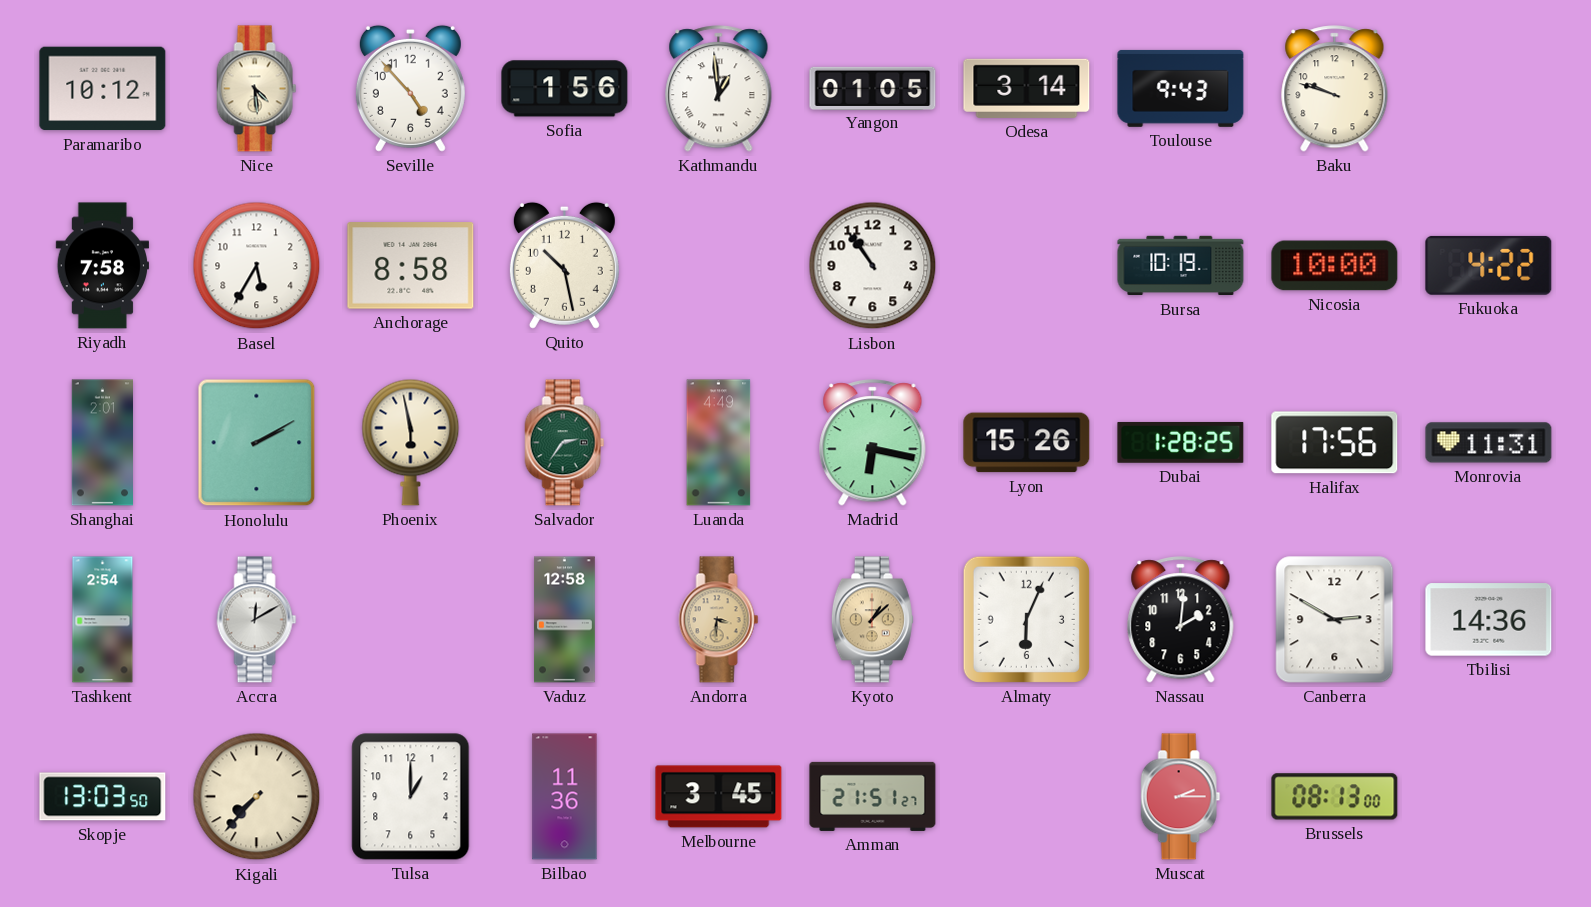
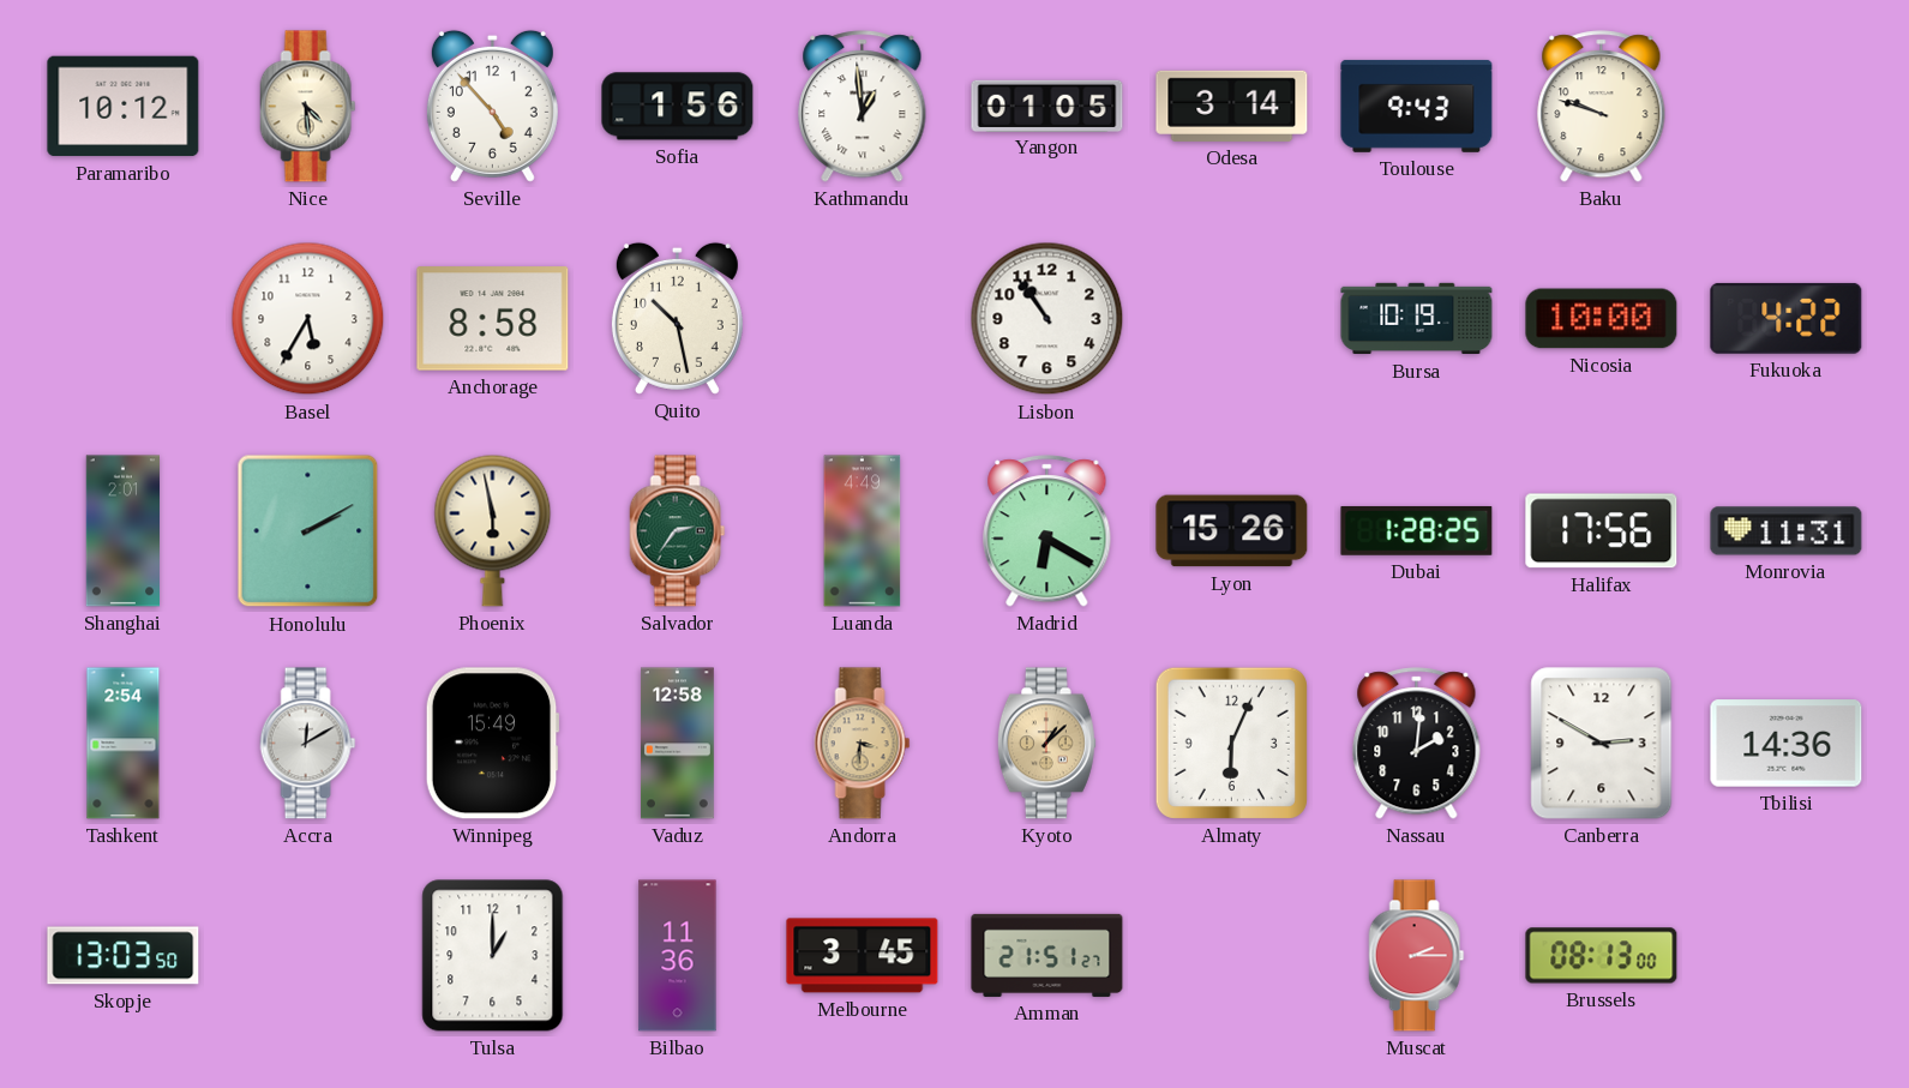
Riyadh: 7:58 -> none
Madrid: 6:17 -> 6:20
Winnipeg: none -> 15:49
Kigali: 7:37 -> none
